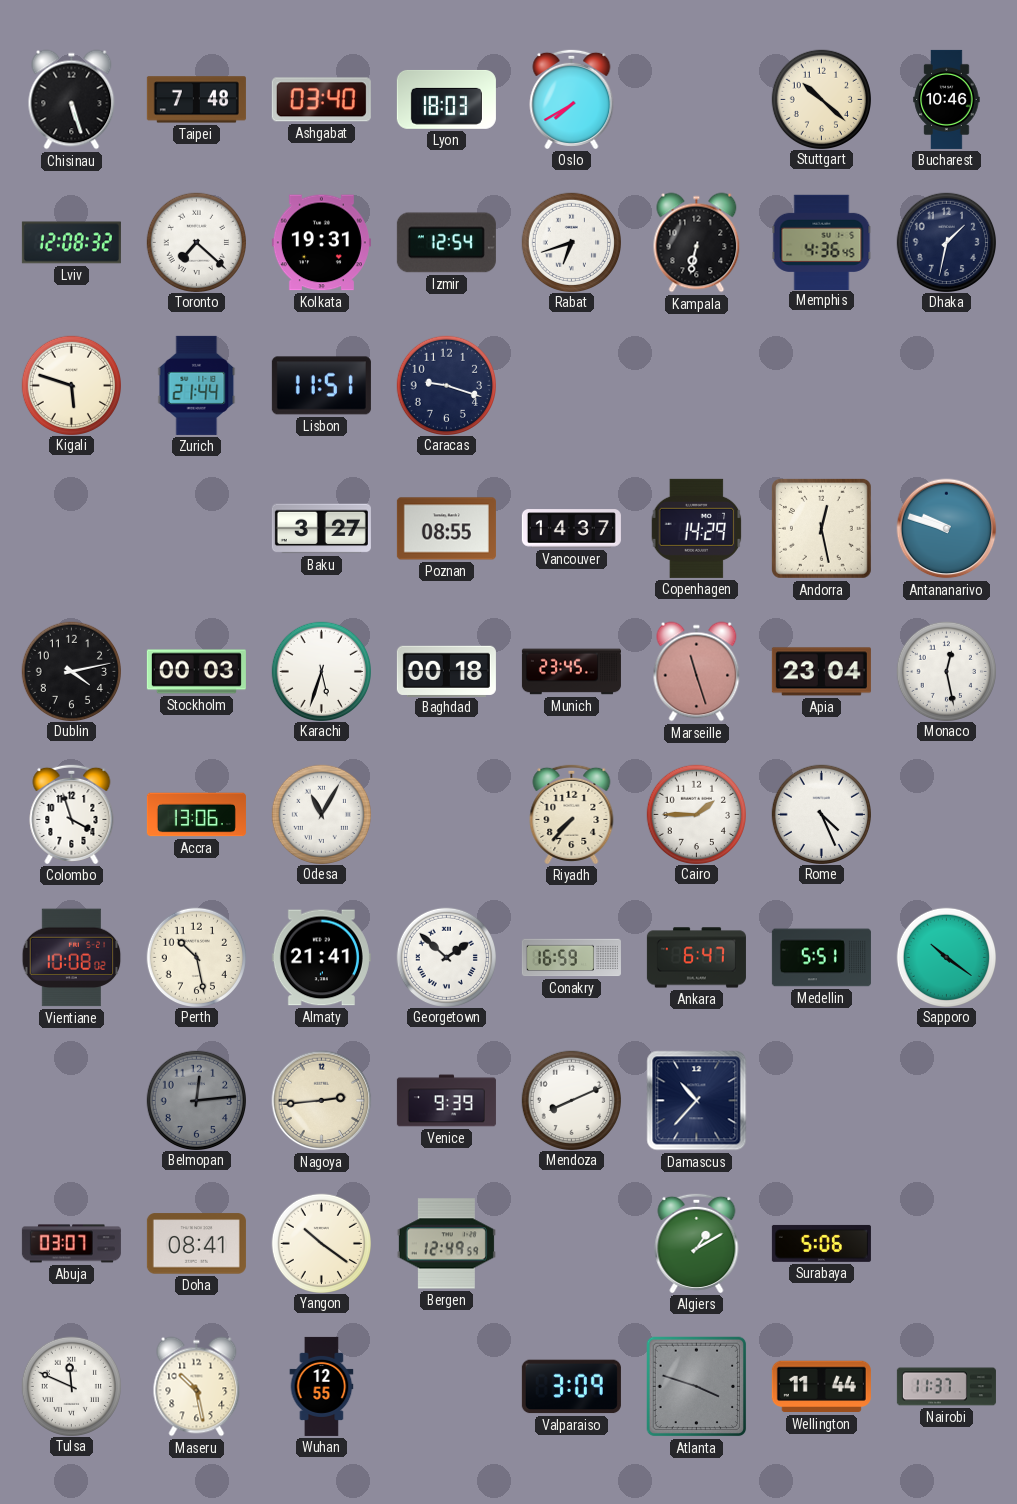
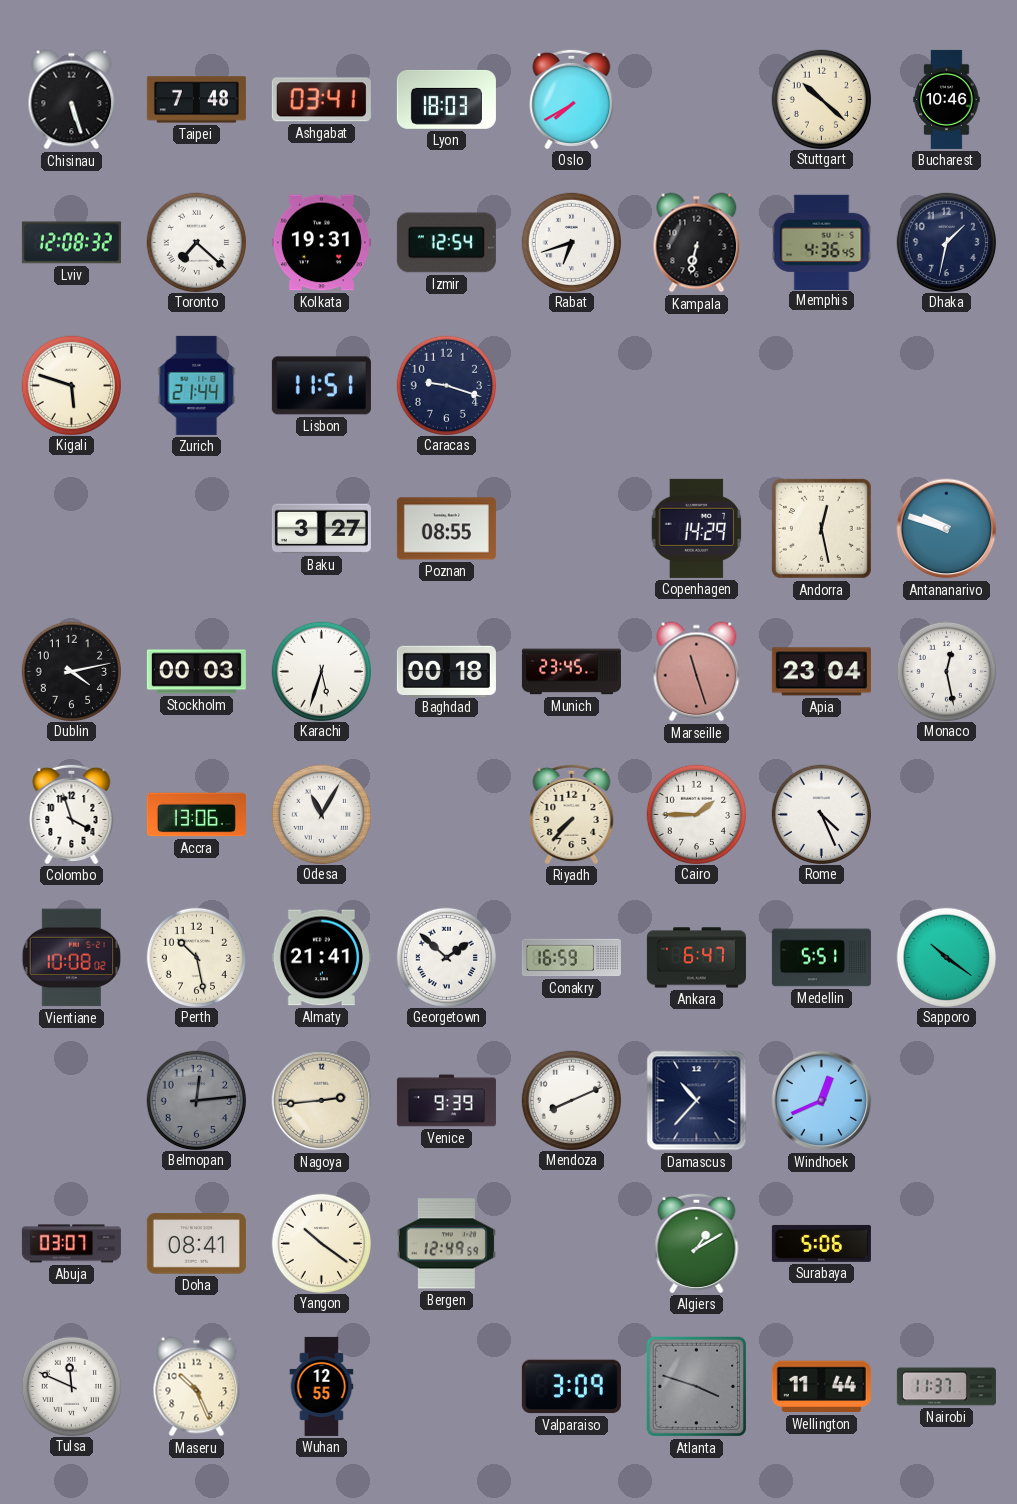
Ashgabat: 03:40 -> 03:41
Vancouver: 14:37 -> none
Windhoek: none -> 12:41
Maseru: 10:28 -> 10:26
